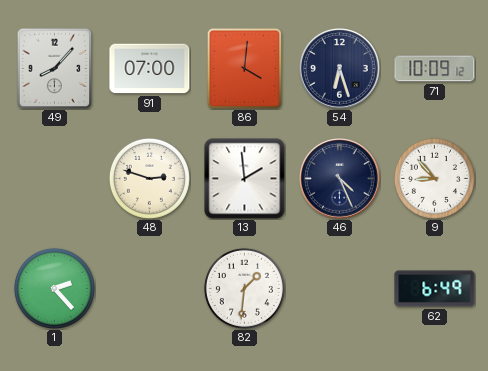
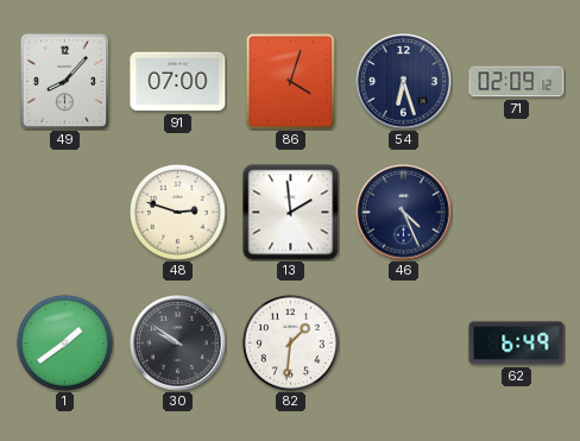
86: 4:01 -> 4:03
71: 10:09 -> 02:09
9: 8:53 -> none
1: 2:23 -> 1:39
30: none -> 9:51
